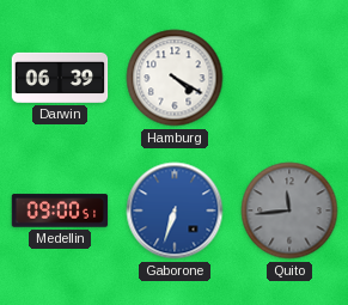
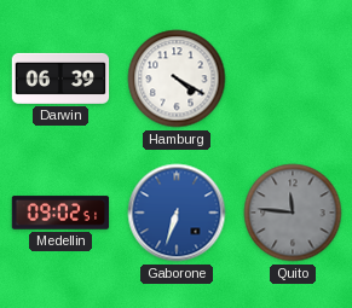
Medellin: 09:00 -> 09:02
Quito: 11:44 -> 11:46
